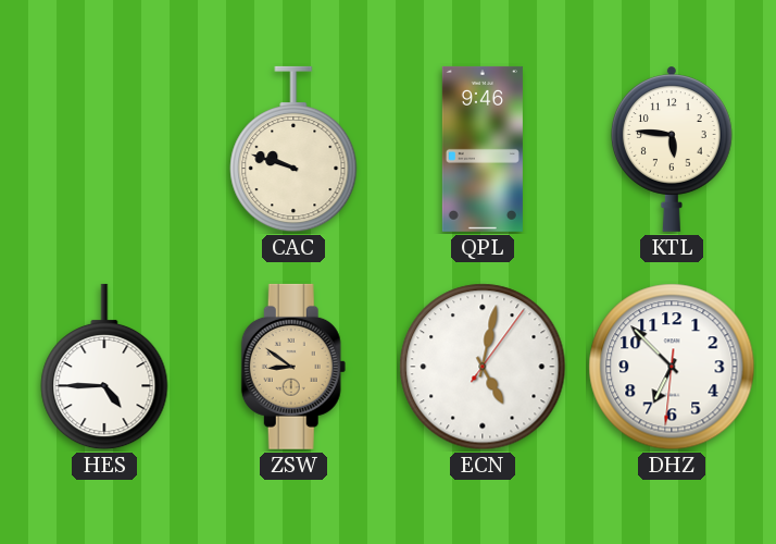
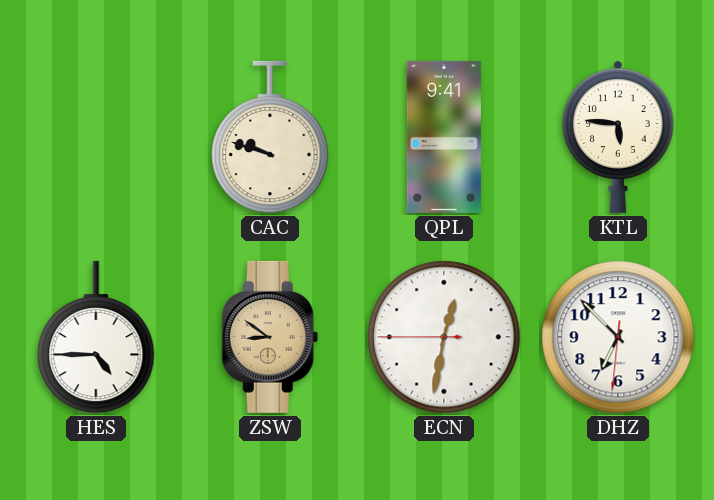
QPL: 9:46 -> 9:41
ECN: 5:02 -> 12:31
